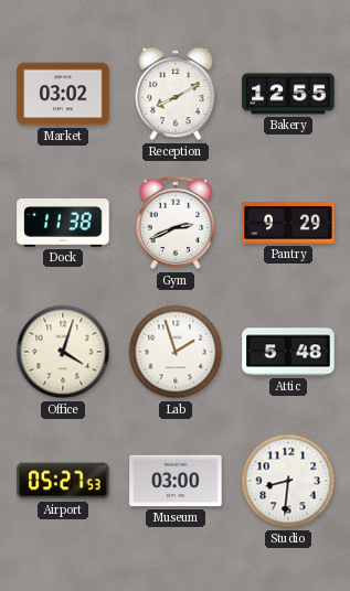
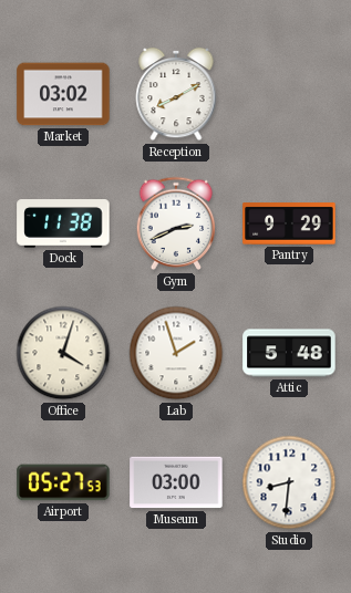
Bakery: 12:55 -> none
